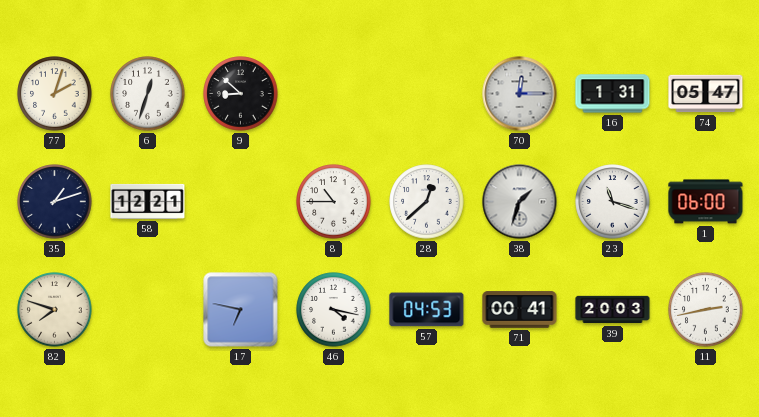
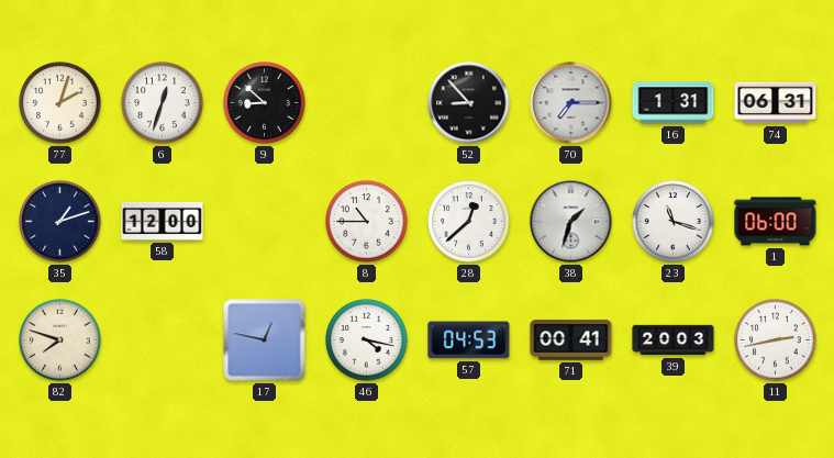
52: none -> 8:53
70: 12:15 -> 7:15
74: 05:47 -> 06:31
58: 12:21 -> 12:00
17: 6:47 -> 12:47
